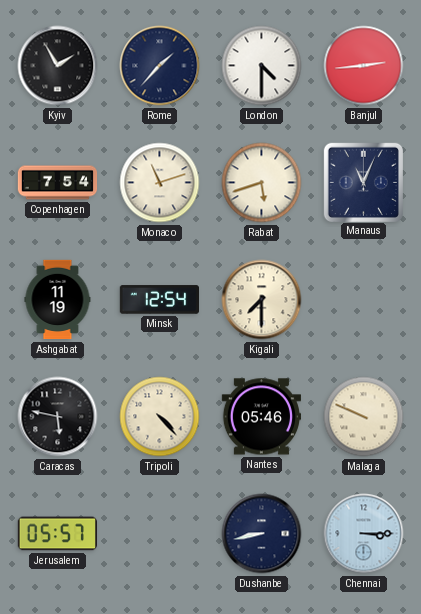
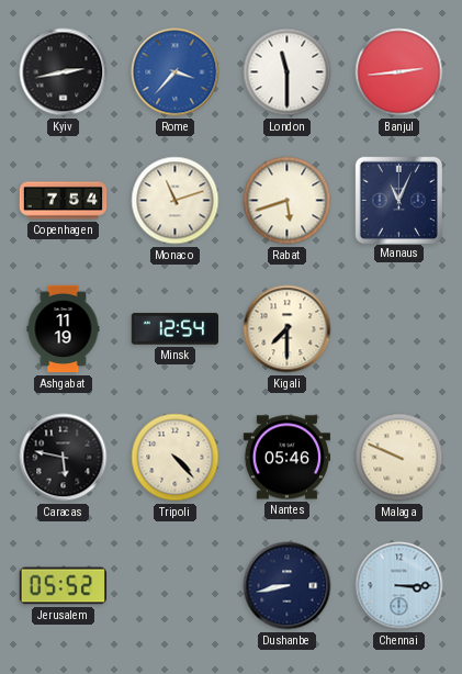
Kyiv: 1:55 -> 2:43
Rome: 1:37 -> 3:37
Rome dial: navy -> blue
London: 4:30 -> 11:30
Jerusalem: 05:57 -> 05:52
